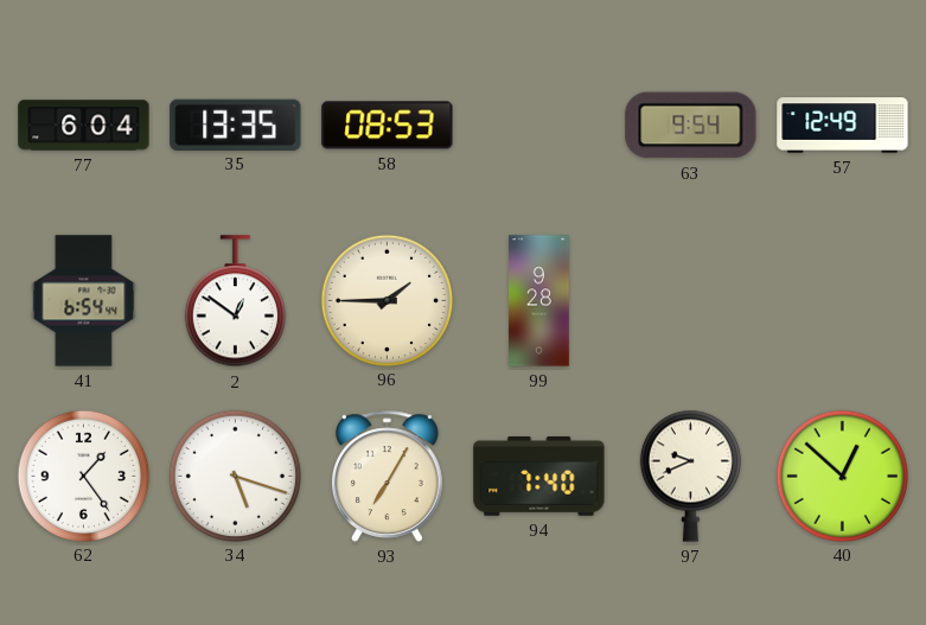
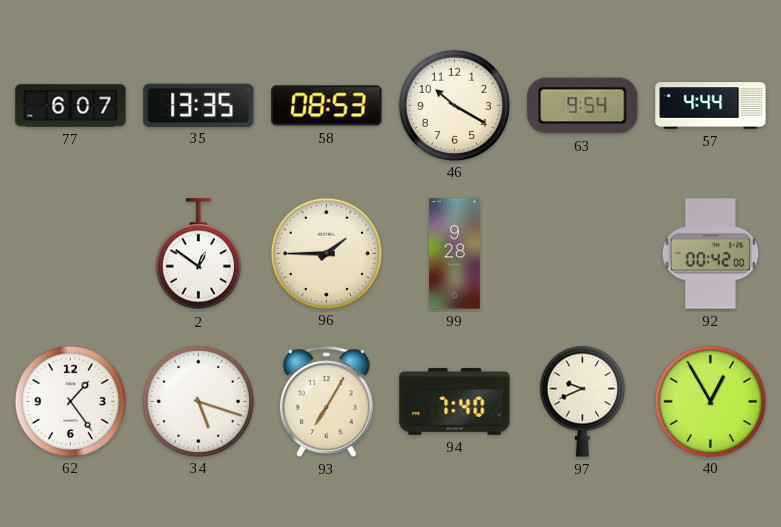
77: 6:04 -> 6:07
46: none -> 10:20
57: 12:49 -> 4:44
41: 6:54 -> none
92: none -> 00:42
40: 12:52 -> 12:55
